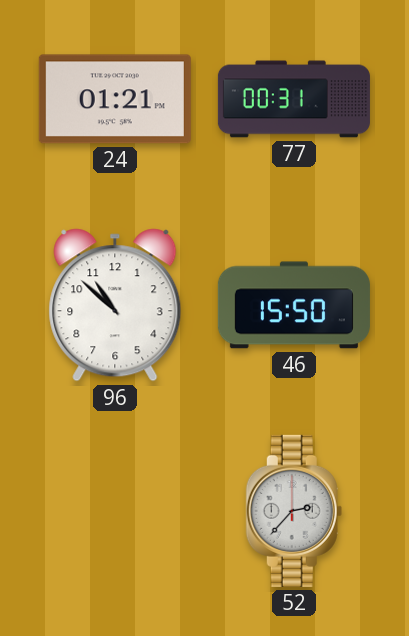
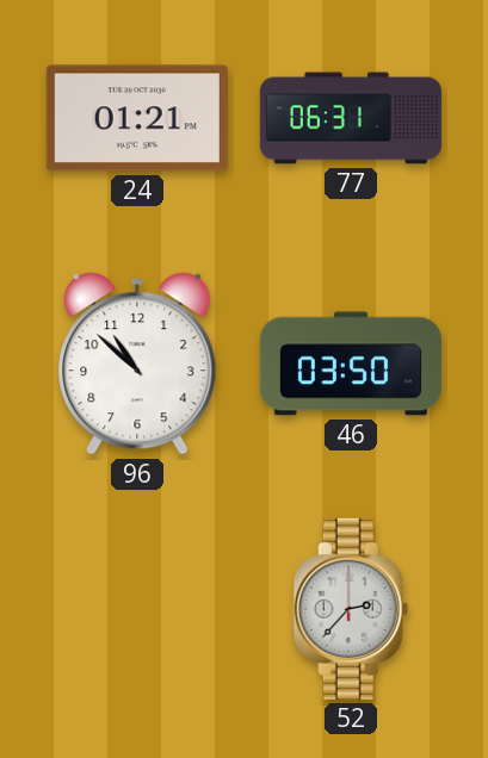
77: 00:31 -> 06:31
46: 15:50 -> 03:50
